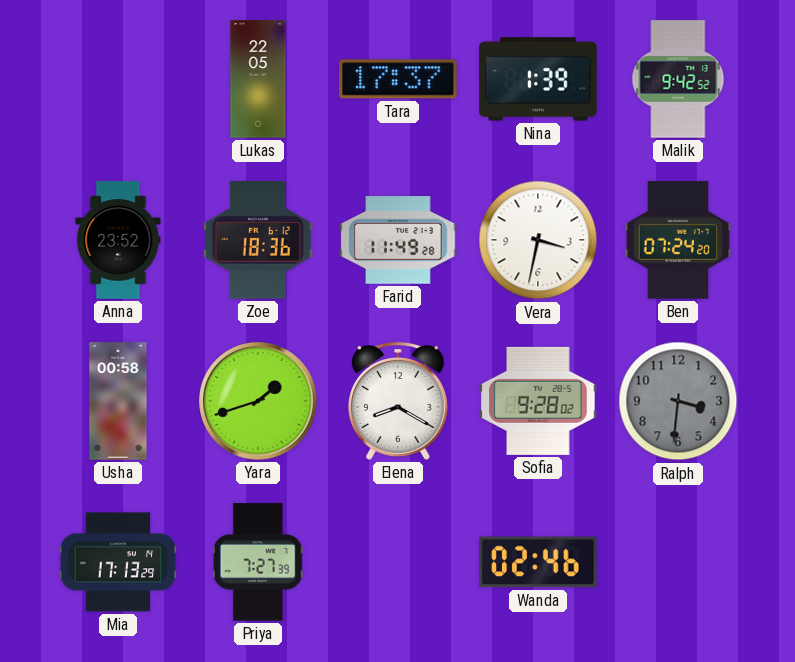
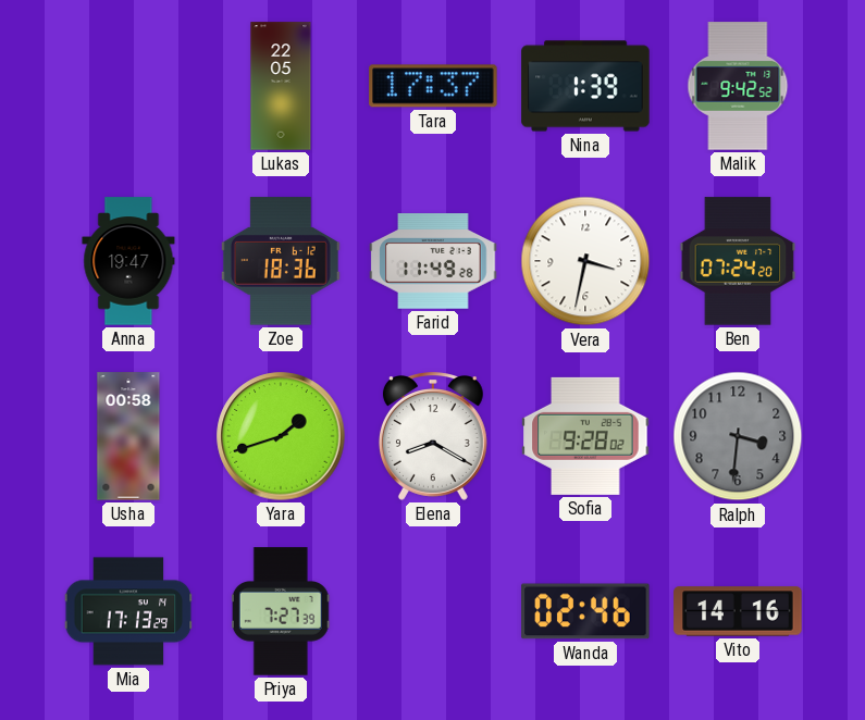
Anna: 23:52 -> 19:47
Vito: none -> 14:16
